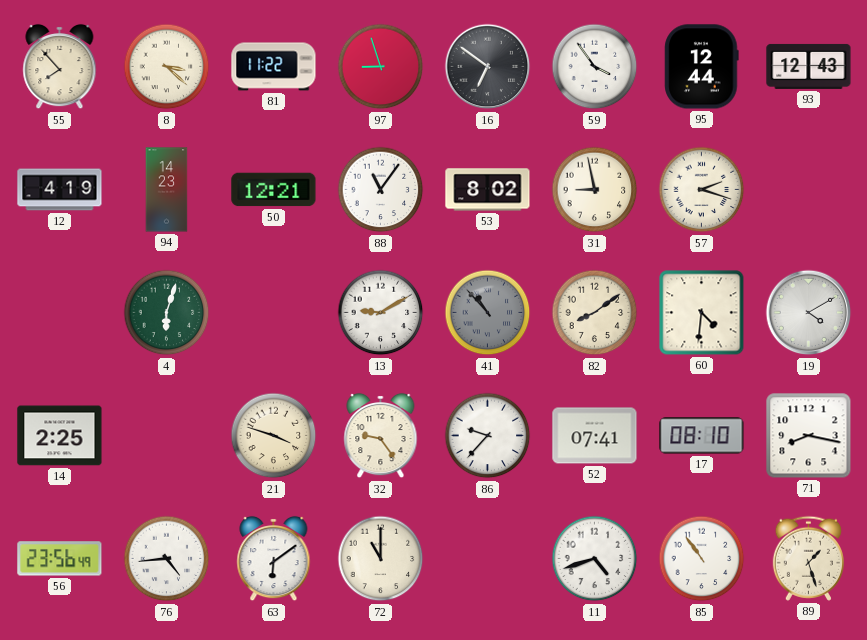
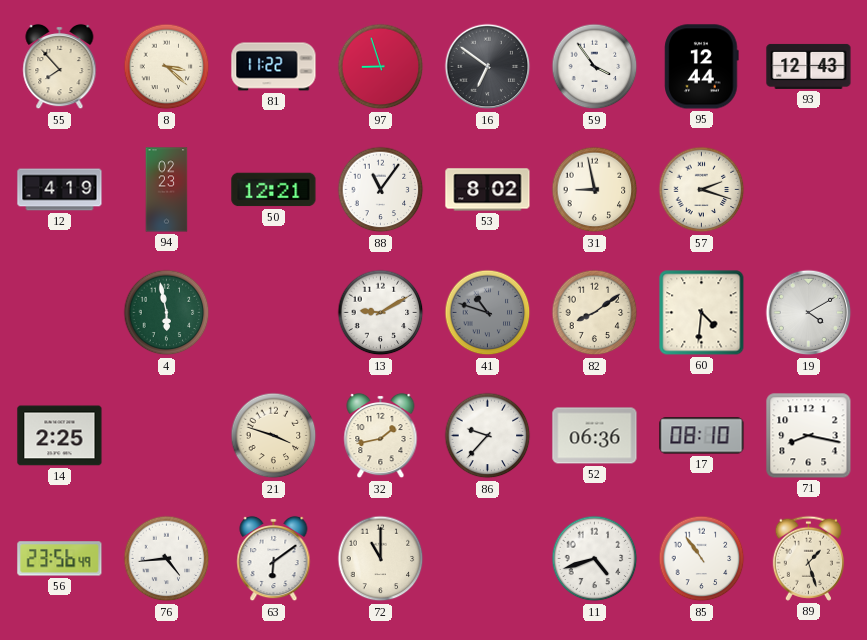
94: 14:23 -> 02:23
4: 6:03 -> 5:58
41: 10:53 -> 10:48
32: 9:24 -> 1:43
52: 07:41 -> 06:36
